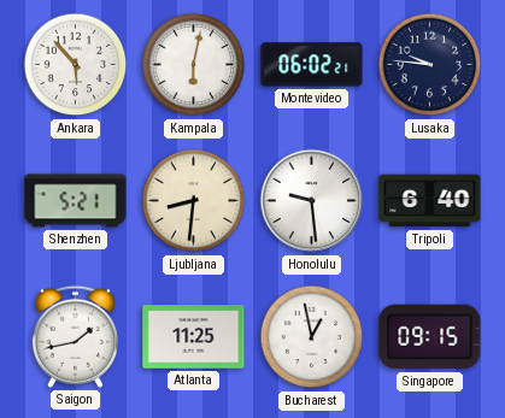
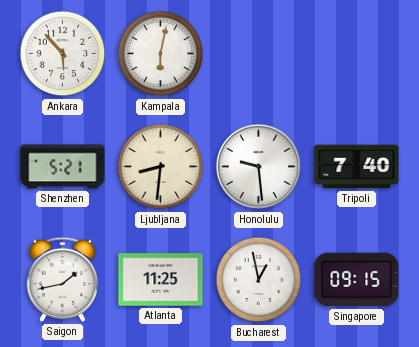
Montevideo: 06:02 -> none
Lusaka: 9:46 -> none
Tripoli: 6:40 -> 7:40
